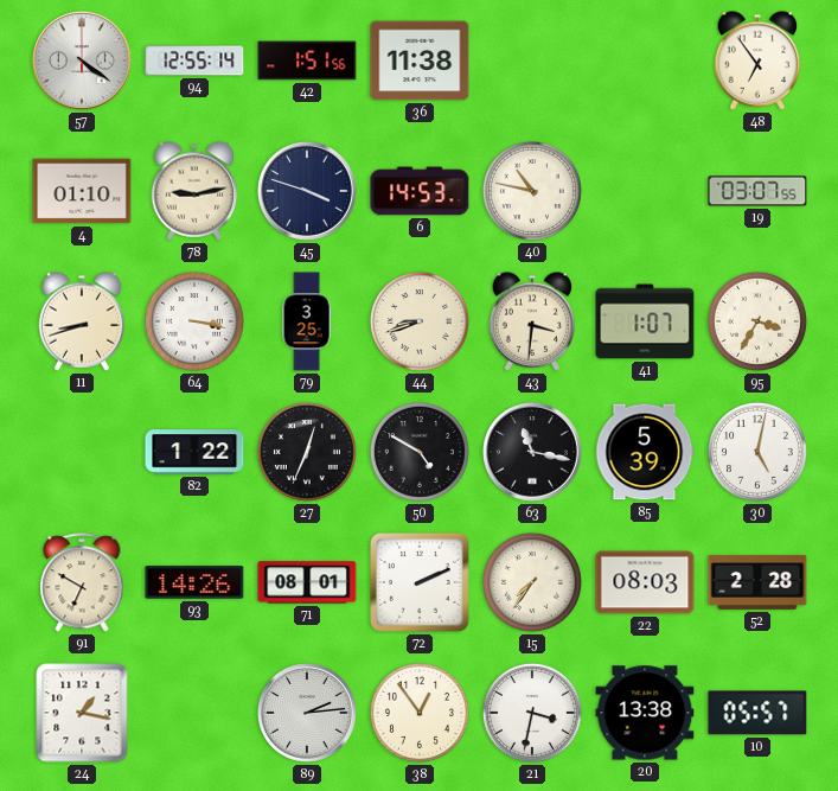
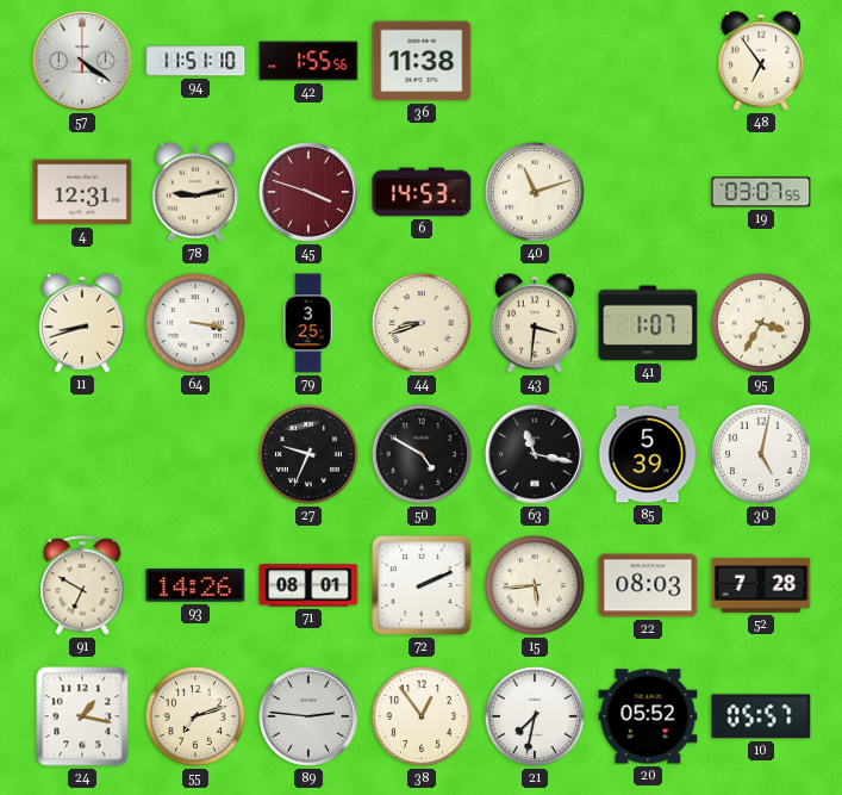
94: 12:55 -> 11:51
42: 1:51 -> 1:55
4: 01:10 -> 12:31
45 dial: navy -> burgundy
40: 10:47 -> 11:12
82: 1:22 -> none
27: 12:34 -> 9:34
15: 7:36 -> 5:44
52: 2:28 -> 7:28
55: none -> 7:12
89: 2:14 -> 2:46
21: 3:32 -> 7:32
20: 13:38 -> 05:52
